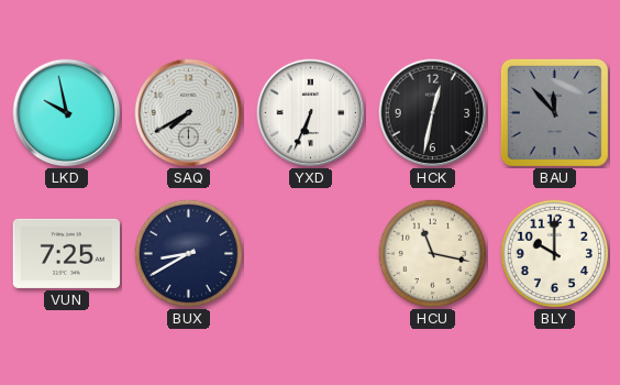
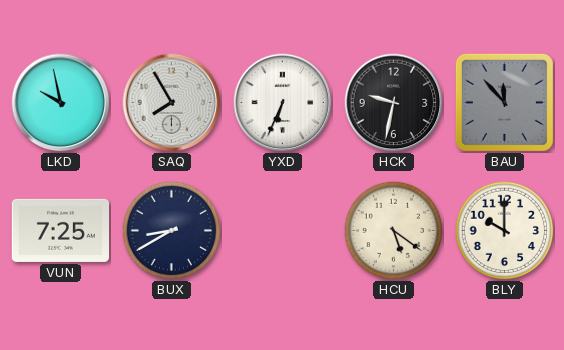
SAQ: 7:40 -> 7:55
HCK: 12:32 -> 9:32
HCU: 11:17 -> 5:21
